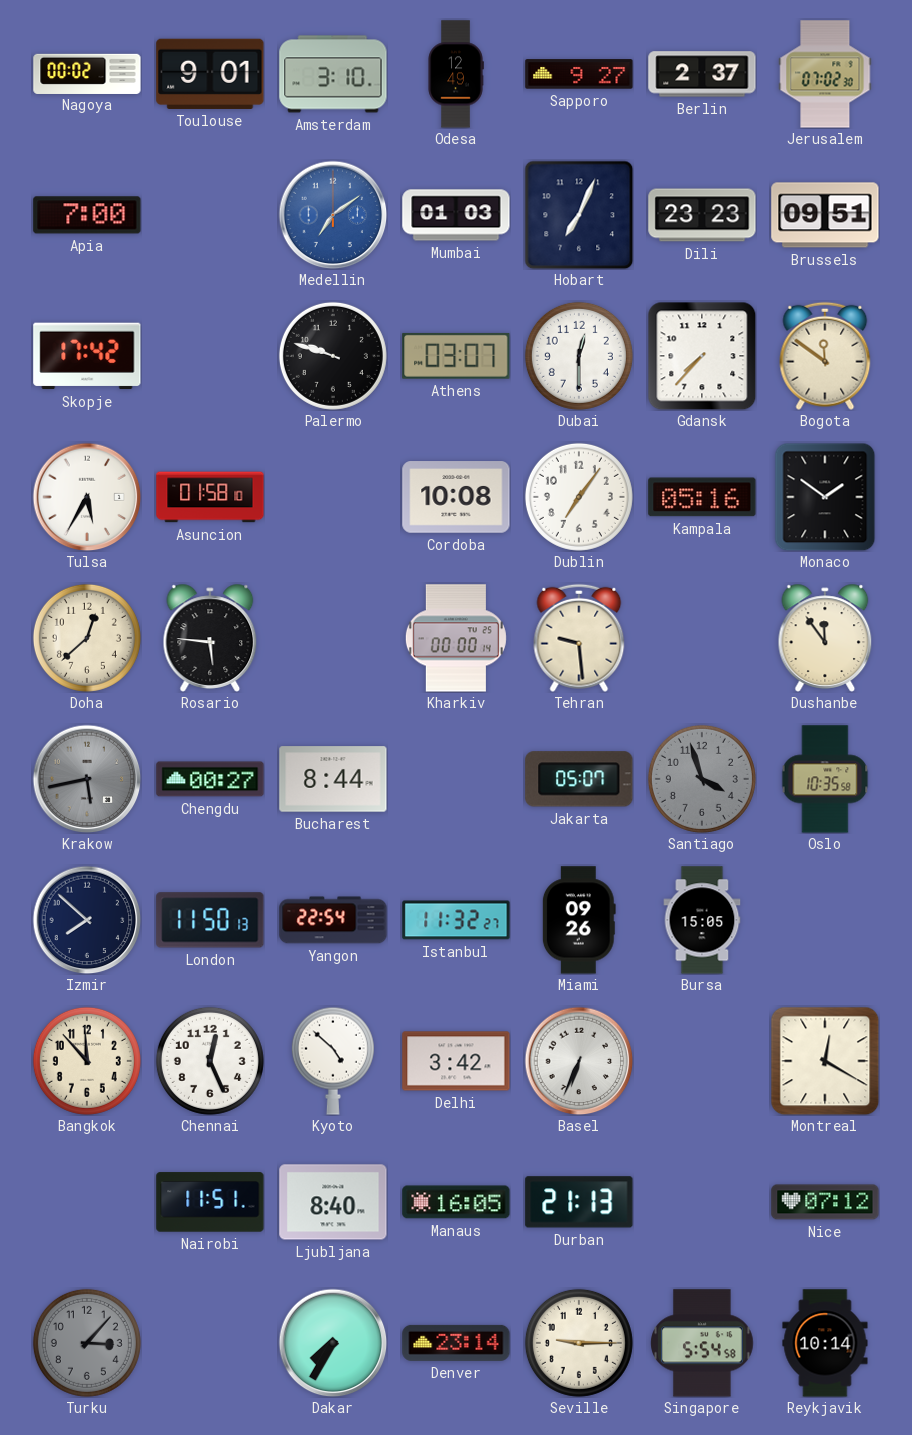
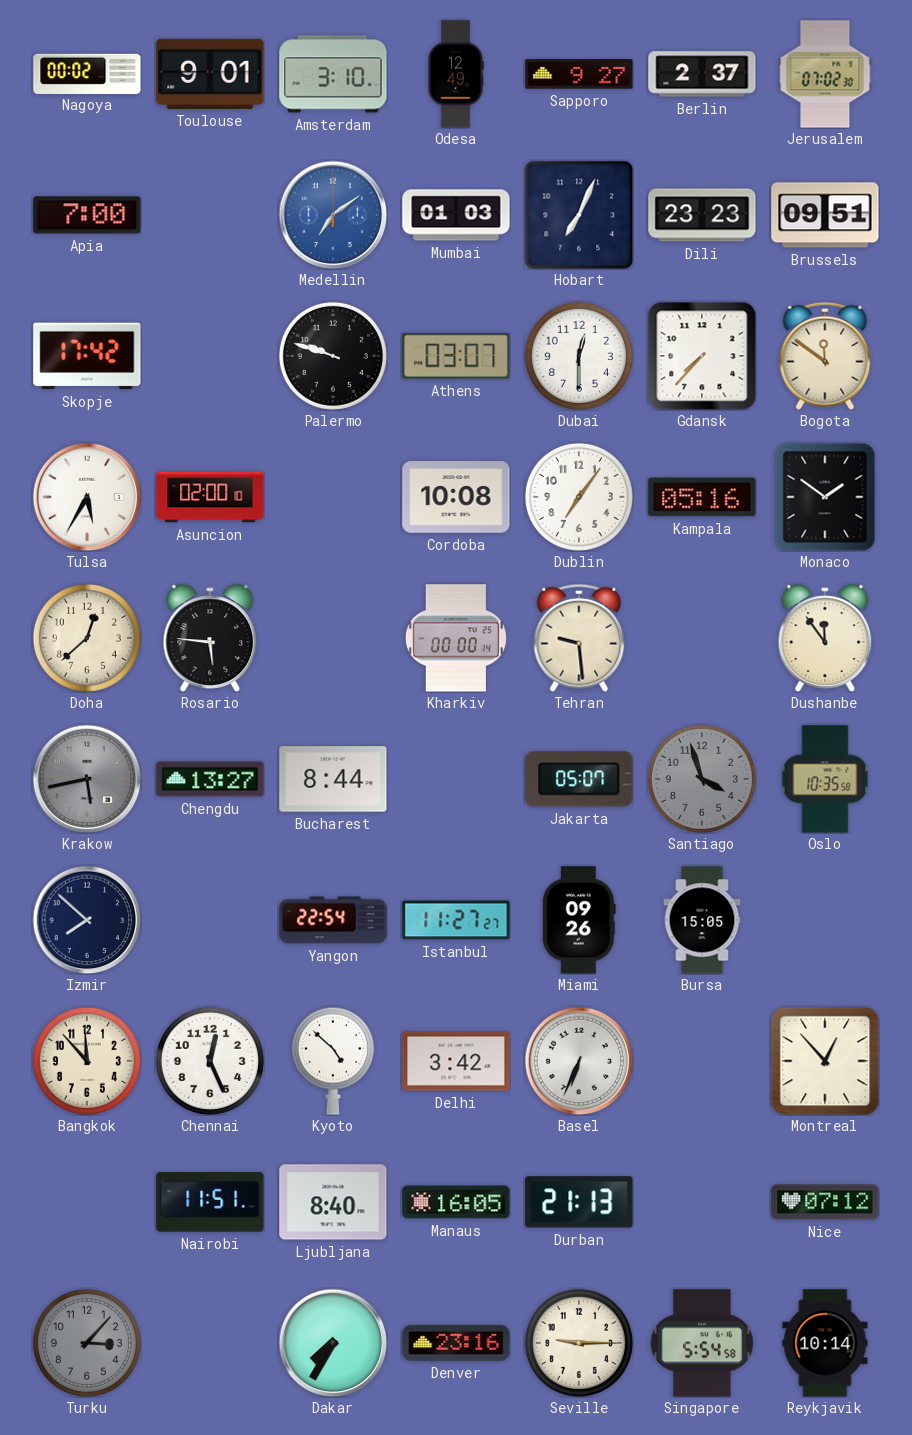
Asuncion: 01:58 -> 02:00
Chengdu: 00:27 -> 13:27
London: 11:50 -> none
Istanbul: 11:32 -> 11:27
Montreal: 12:20 -> 12:53
Denver: 23:14 -> 23:16
